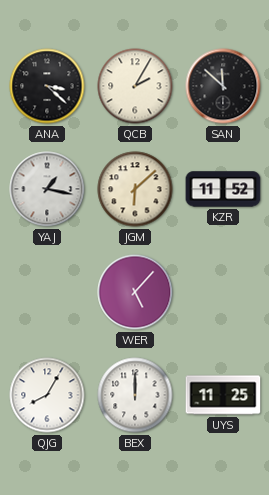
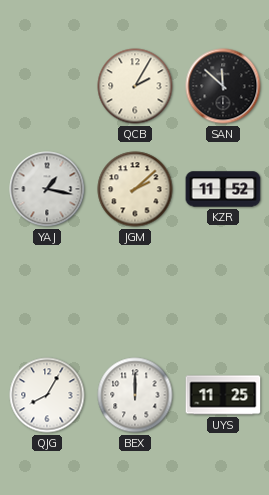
ANA: 3:22 -> none
JGM: 6:08 -> 2:08
WER: 5:07 -> none
